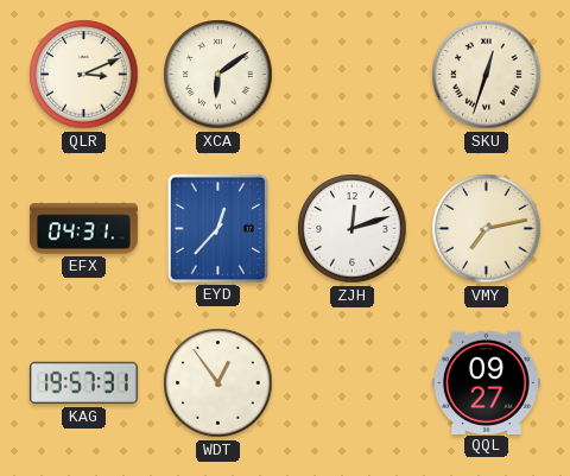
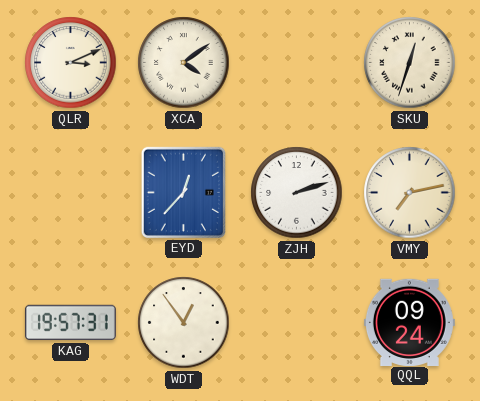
XCA: 6:09 -> 4:09
EFX: 04:31 -> none
ZJH: 12:12 -> 2:12
QQL: 09:27 -> 09:24
